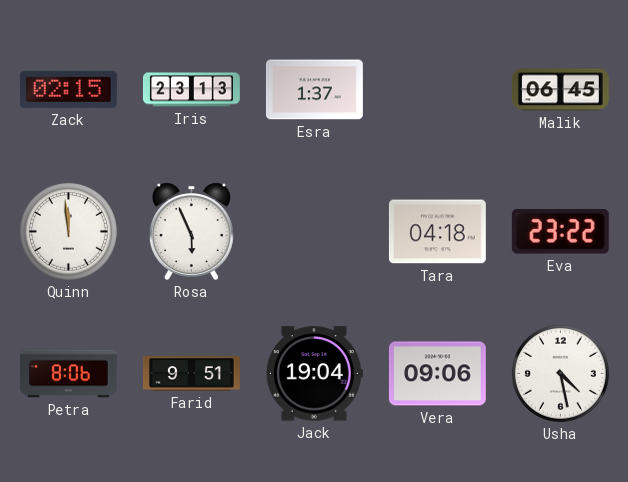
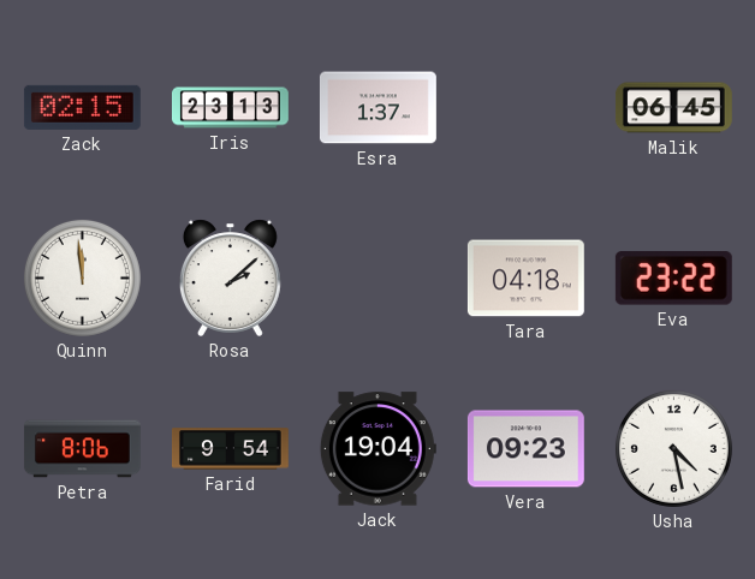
Rosa: 5:56 -> 2:08
Farid: 9:51 -> 9:54
Vera: 09:06 -> 09:23
